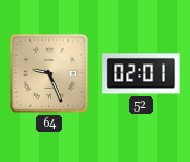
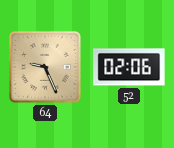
52: 02:01 -> 02:06
